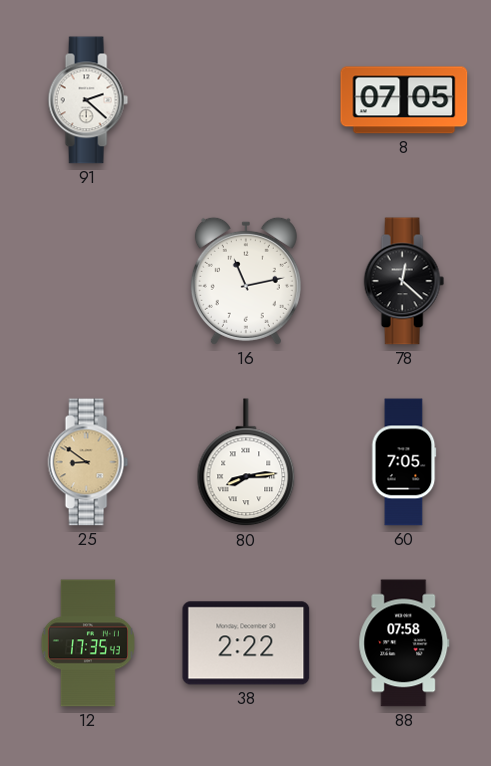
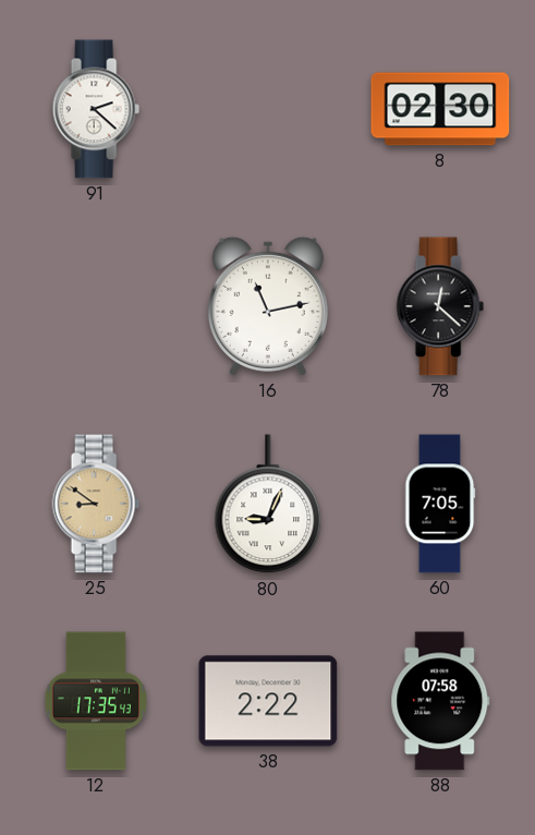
8: 07:05 -> 02:30
80: 8:14 -> 9:04
